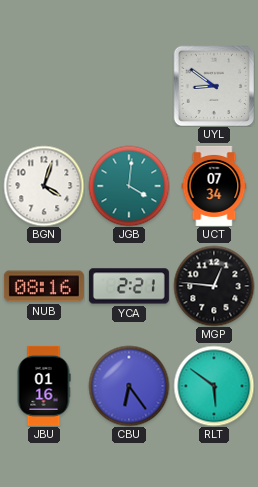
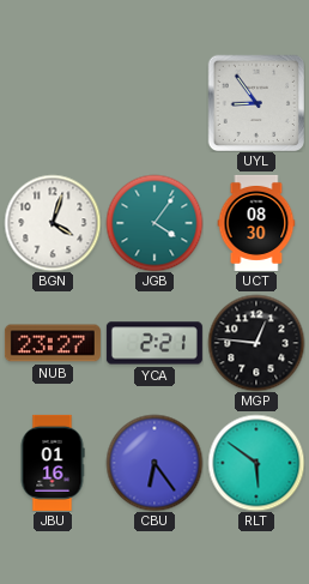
UYL: 8:51 -> 8:54
JGB: 4:01 -> 4:06
UCT: 07:34 -> 08:30
NUB: 08:16 -> 23:27
